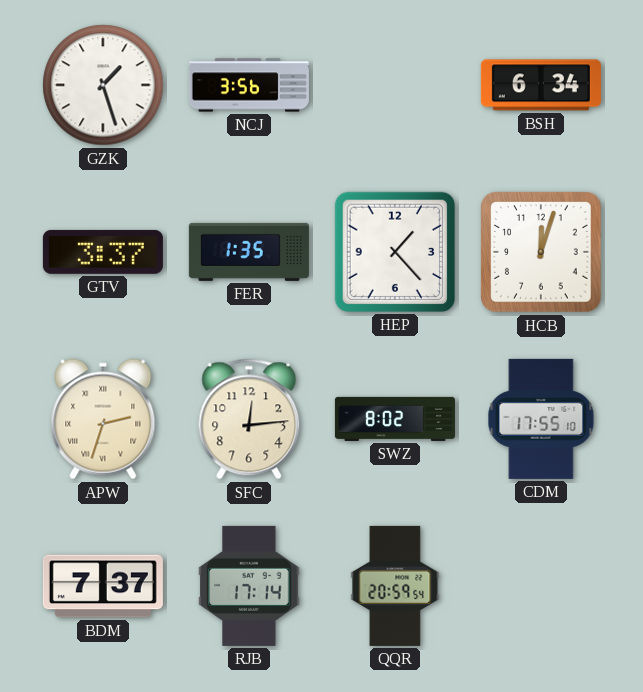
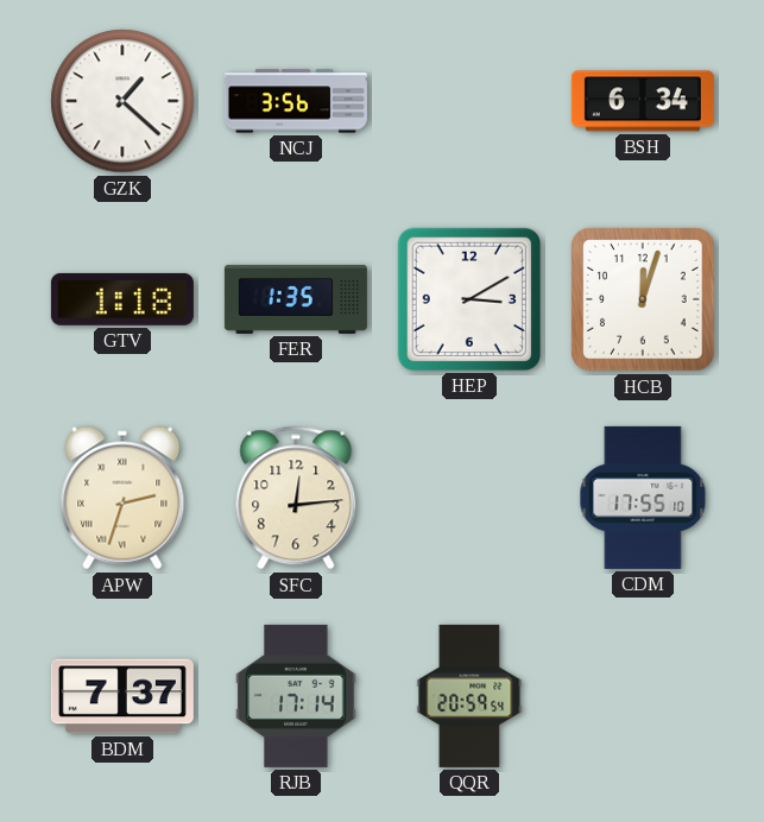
GZK: 1:27 -> 1:22
GTV: 3:37 -> 1:18
HEP: 1:23 -> 3:10
SWZ: 8:02 -> none
